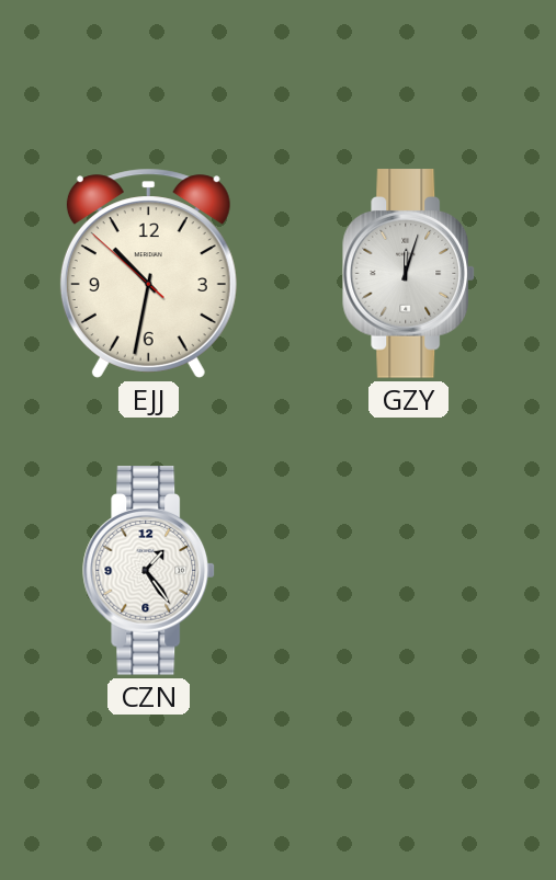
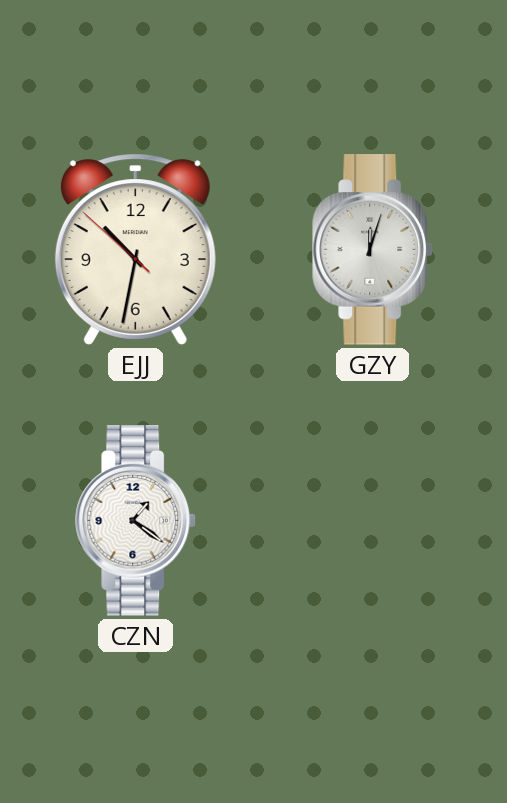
CZN: 1:24 -> 1:21
